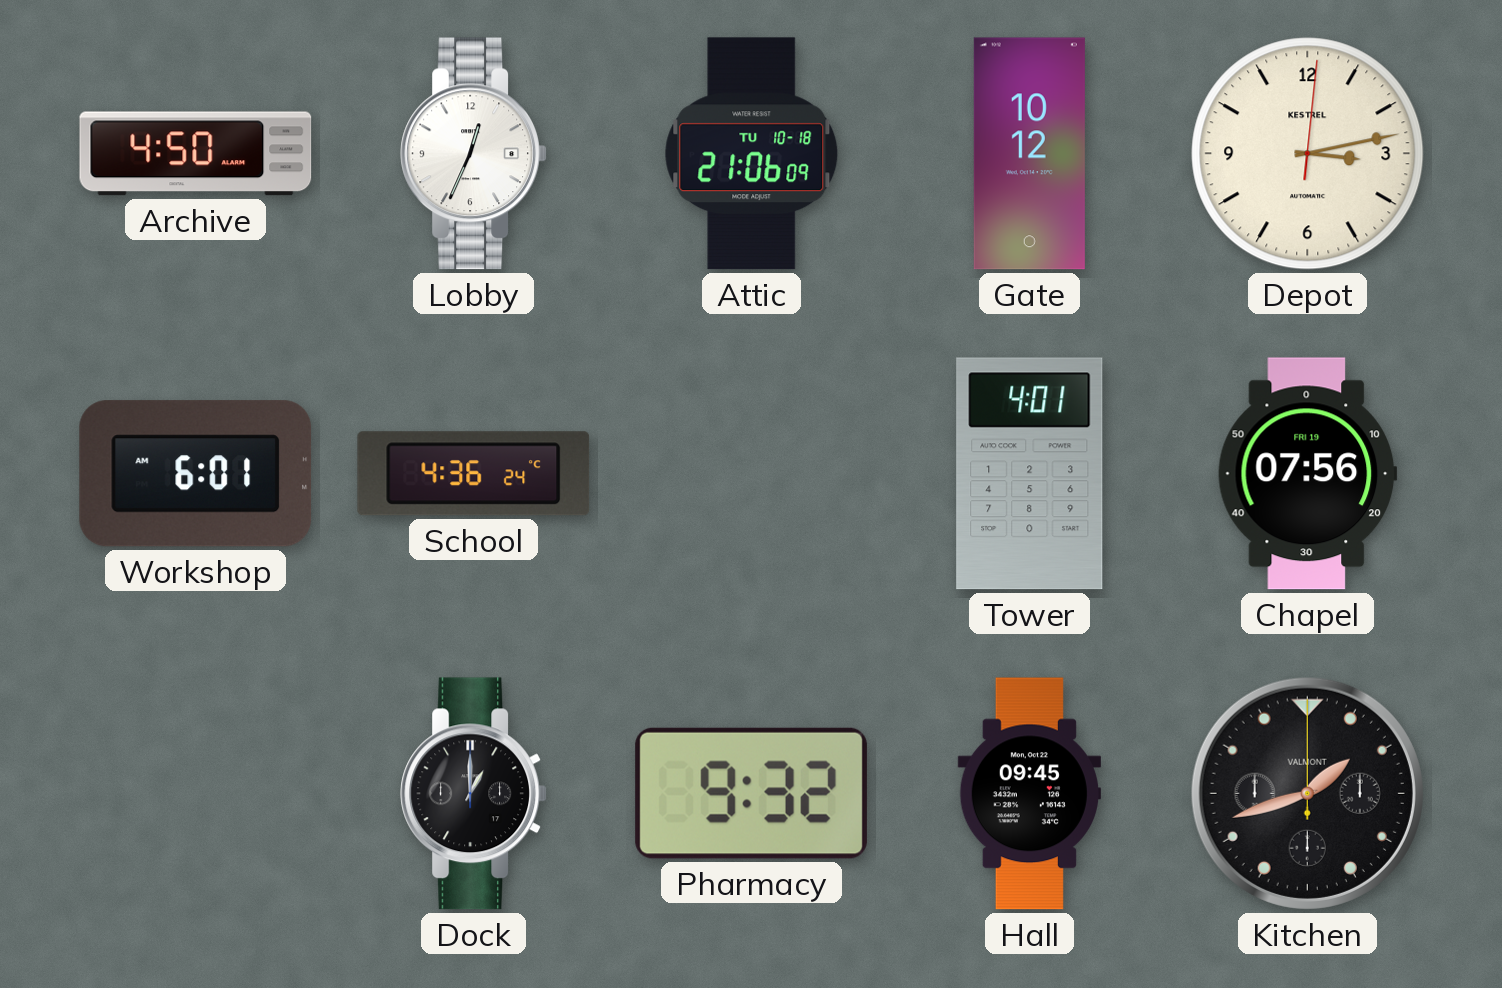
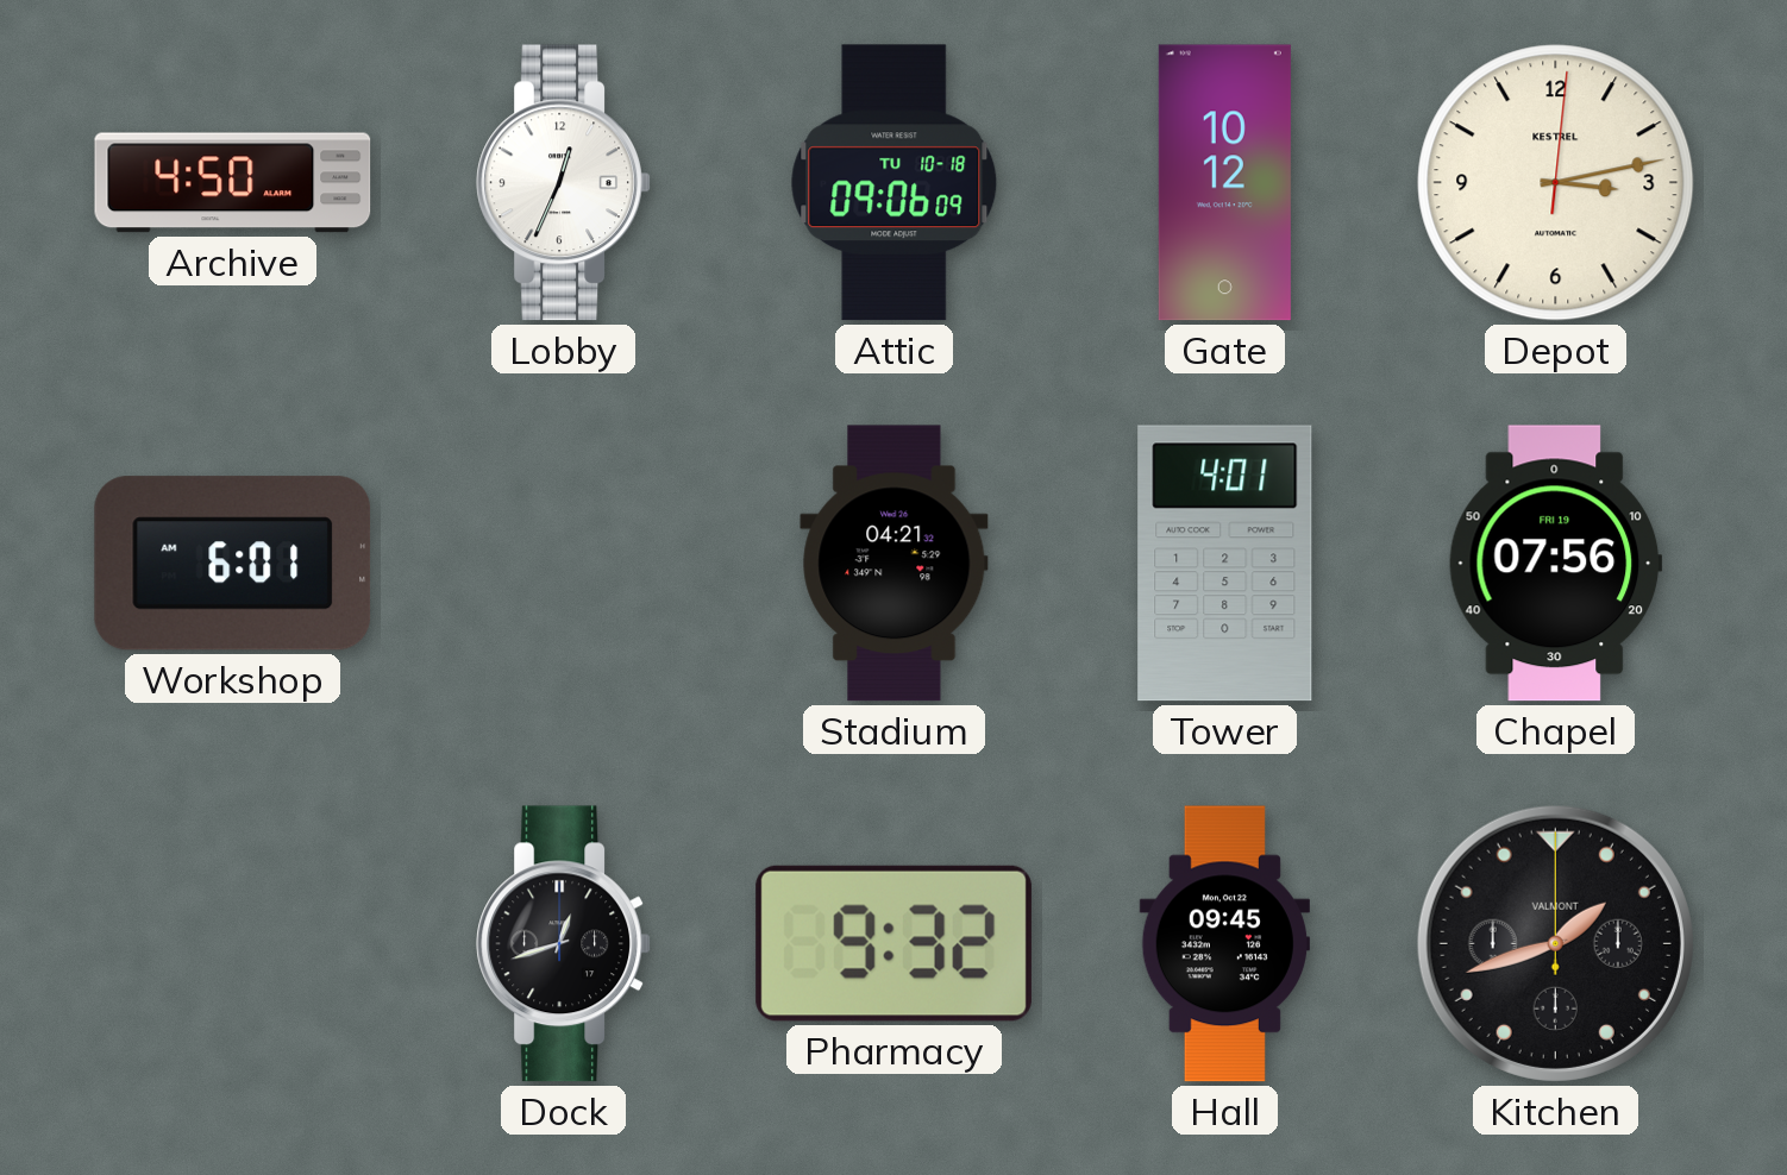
Attic: 21:06 -> 09:06
School: 4:36 -> none
Stadium: none -> 04:21
Dock: 1:00 -> 12:42
